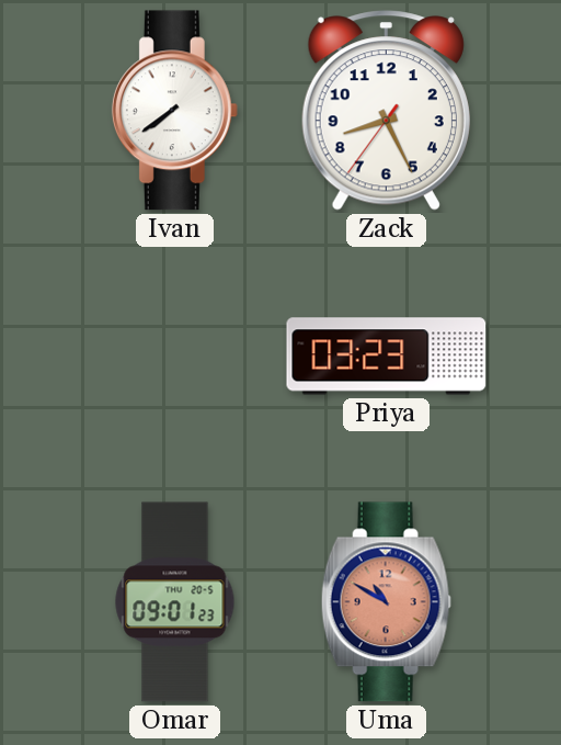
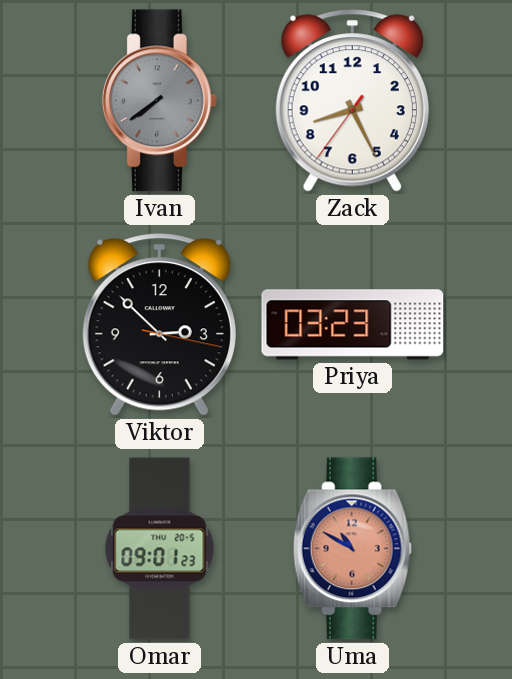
Ivan dial: white -> grey
Viktor: none -> 2:52
